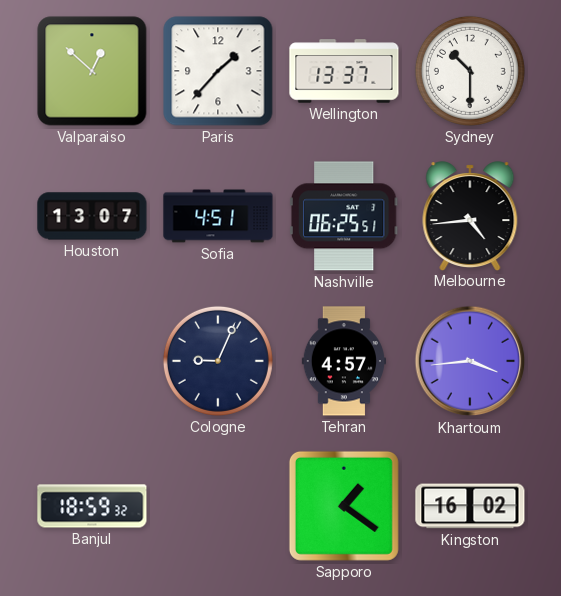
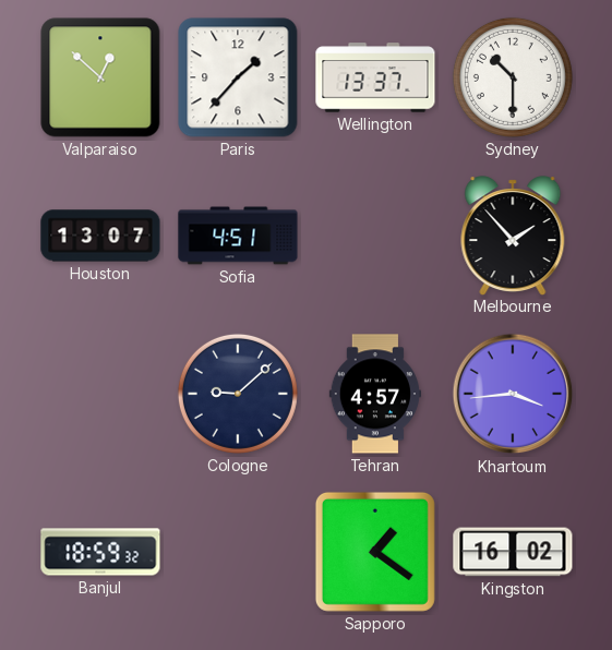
Nashville: 06:25 -> none
Melbourne: 4:44 -> 1:53
Cologne: 9:04 -> 9:08
